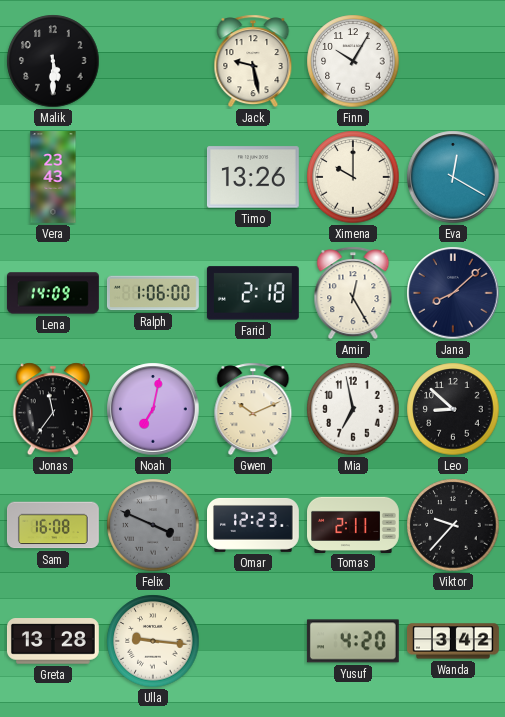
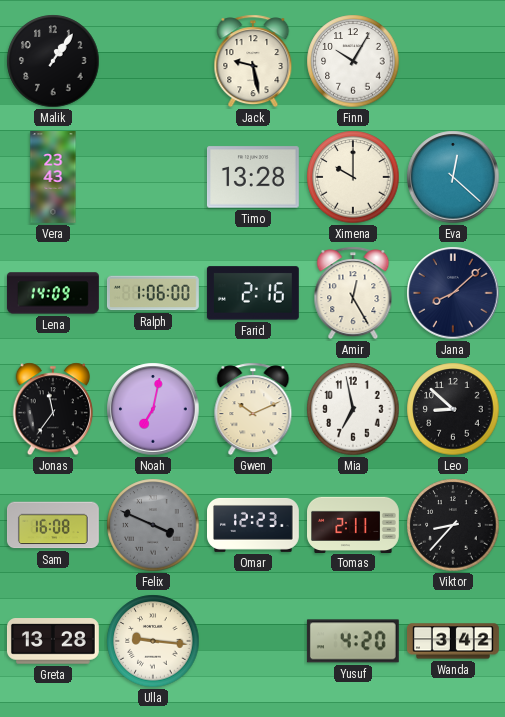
Malik: 5:30 -> 1:06
Timo: 13:26 -> 13:28
Eva: 12:20 -> 12:22
Farid: 2:18 -> 2:16
Viktor: 9:37 -> 8:37
